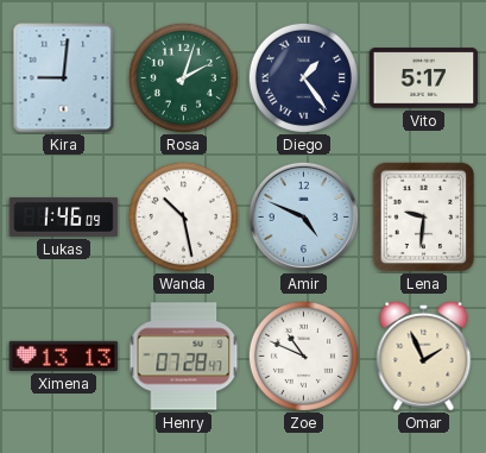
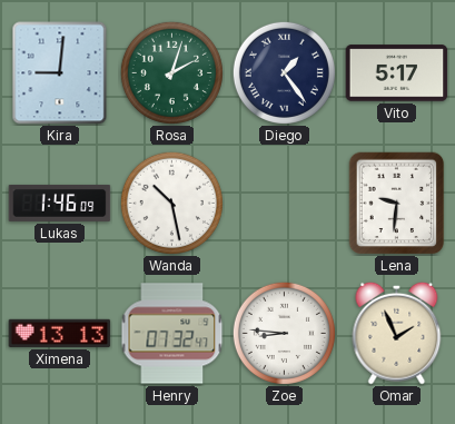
Amir: 4:49 -> none
Henry: 07:28 -> 07:32
Zoe: 10:49 -> 8:46
